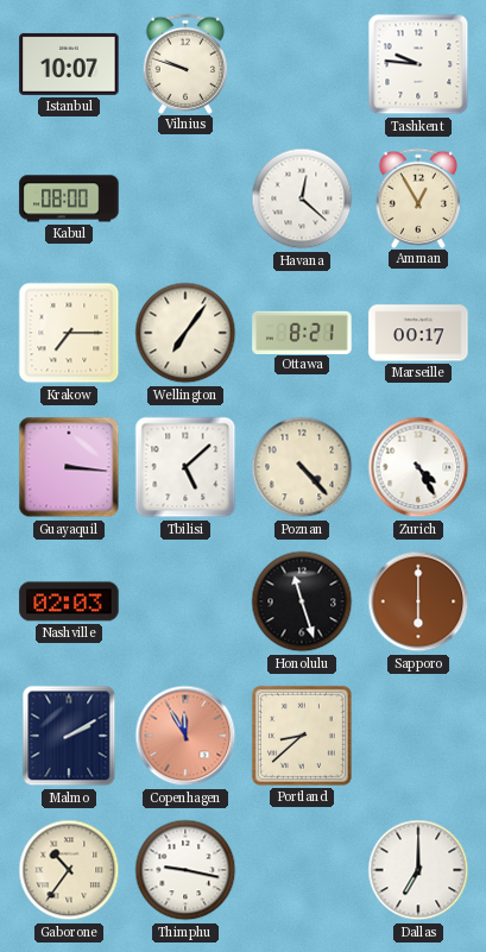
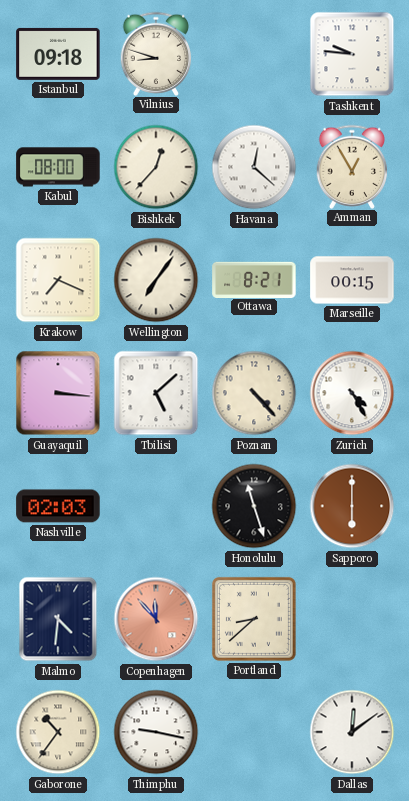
Istanbul: 10:07 -> 09:18
Vilnius: 9:48 -> 8:48
Bishkek: none -> 12:37
Krakow: 7:15 -> 7:19
Marseille: 00:17 -> 00:15
Malmo: 2:10 -> 4:31
Copenhagen: 11:55 -> 11:53
Dallas: 7:00 -> 12:09
